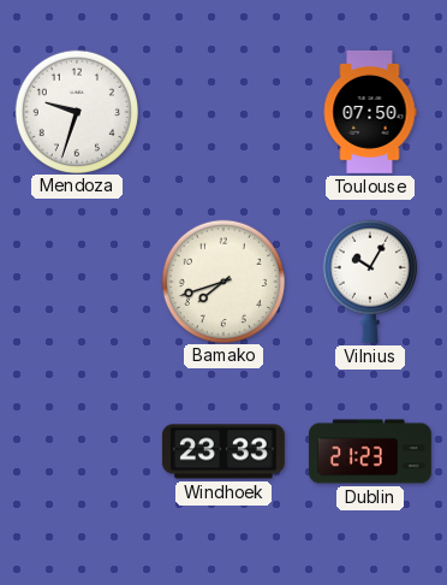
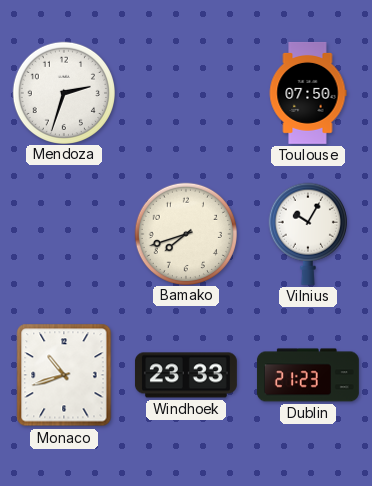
Mendoza: 9:33 -> 2:33
Monaco: none -> 10:42
